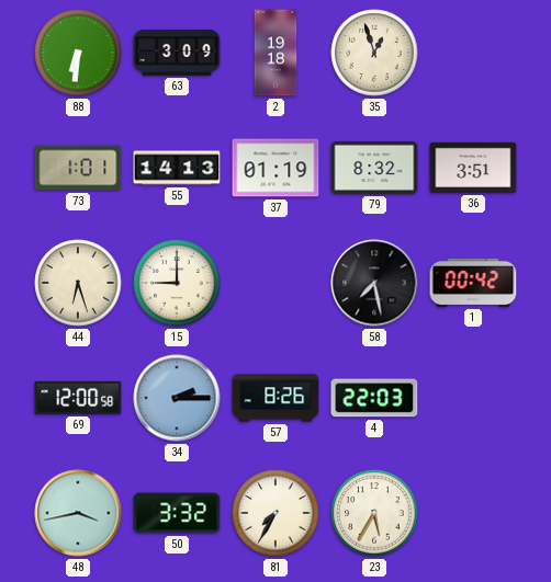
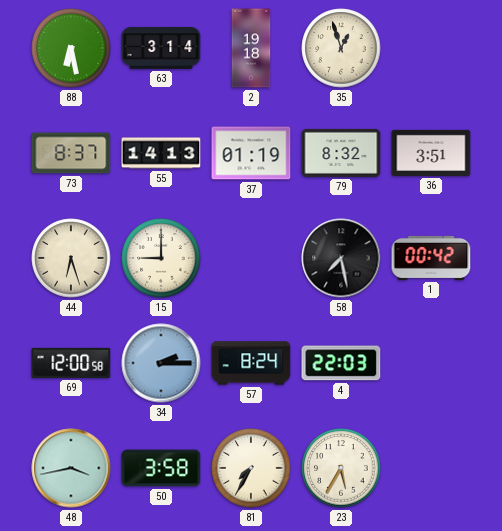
88: 6:31 -> 6:28
63: 3:09 -> 3:14
73: 1:01 -> 8:37
57: 8:26 -> 8:24
50: 3:32 -> 3:58
